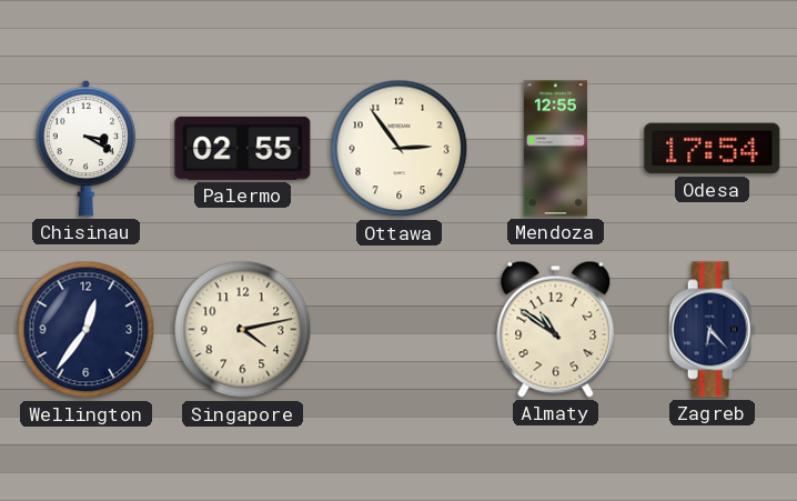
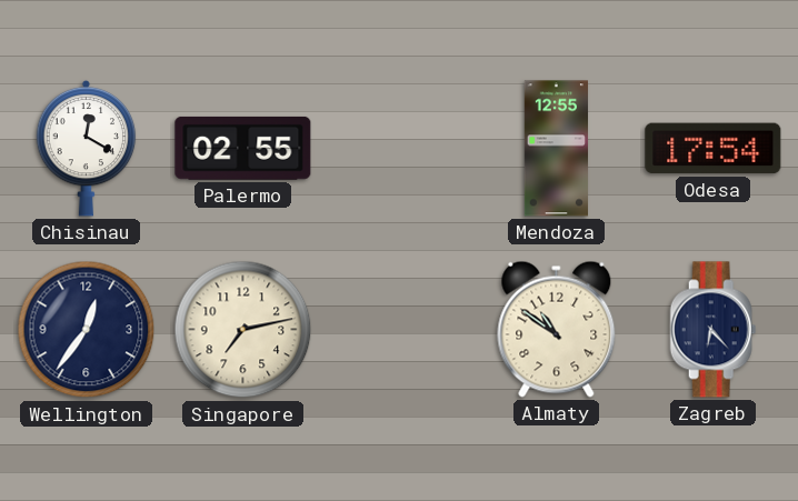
Chisinau: 3:20 -> 12:20
Ottawa: 2:54 -> none
Singapore: 4:13 -> 7:13
